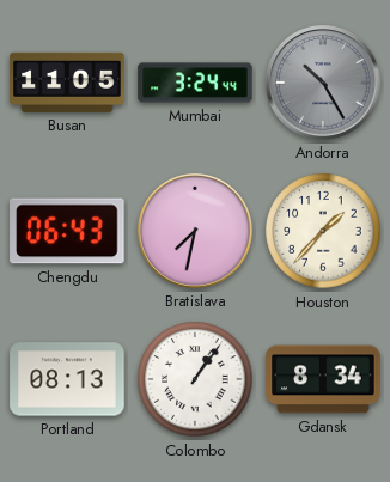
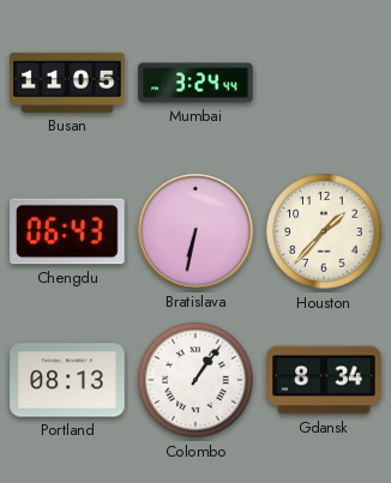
Andorra: 10:25 -> none
Bratislava: 7:32 -> 6:32
